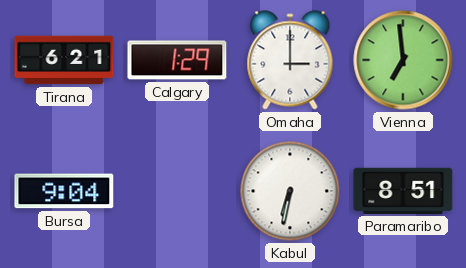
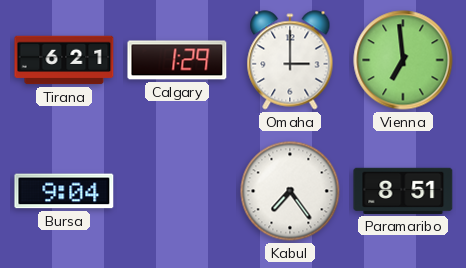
Kabul: 6:32 -> 7:24
